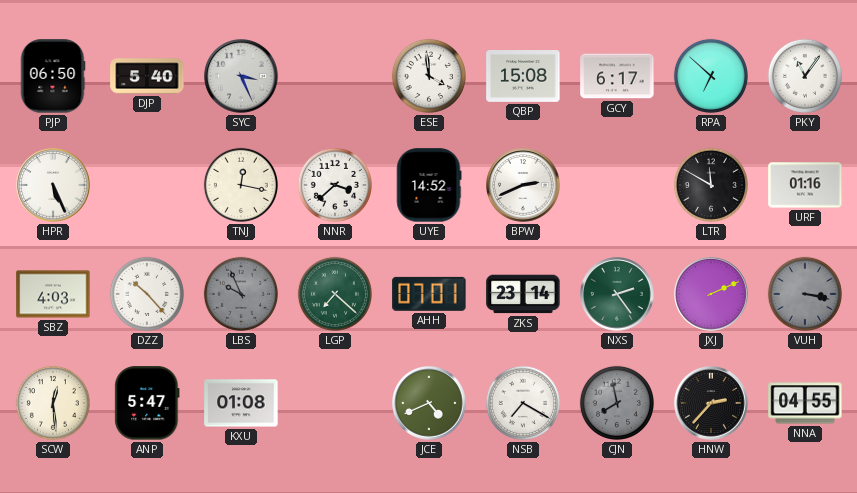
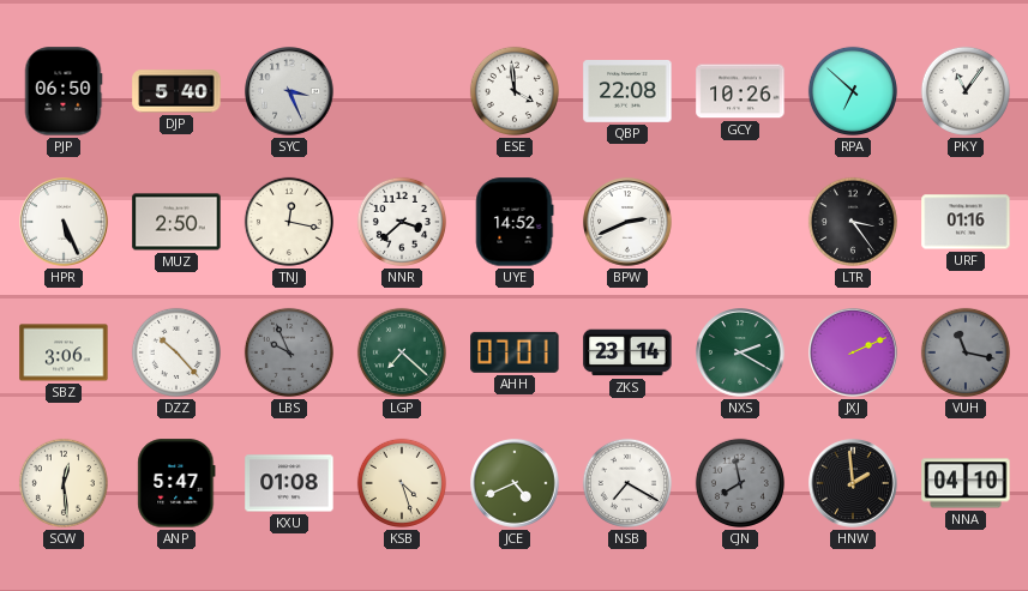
QBP: 15:08 -> 22:08
GCY: 6:17 -> 10:26
MUZ: none -> 2:50
LTR: 11:50 -> 3:24
SBZ: 4:03 -> 3:06
NXS: 2:24 -> 2:20
VUH: 3:17 -> 11:17
KSB: none -> 4:27
HNW: 2:37 -> 1:59
NNA: 04:55 -> 04:10
